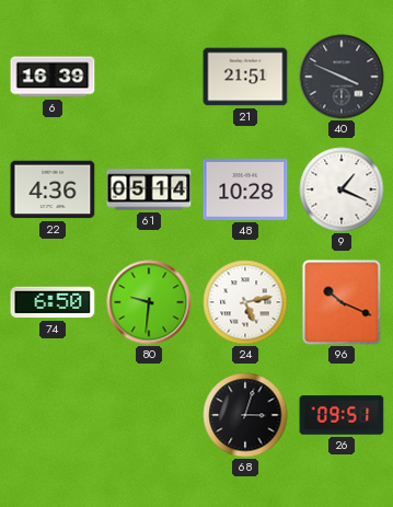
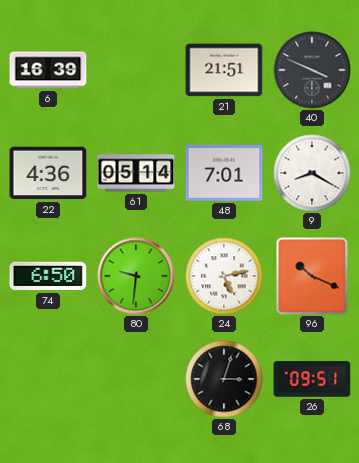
48: 10:28 -> 7:01
9: 1:19 -> 8:20
